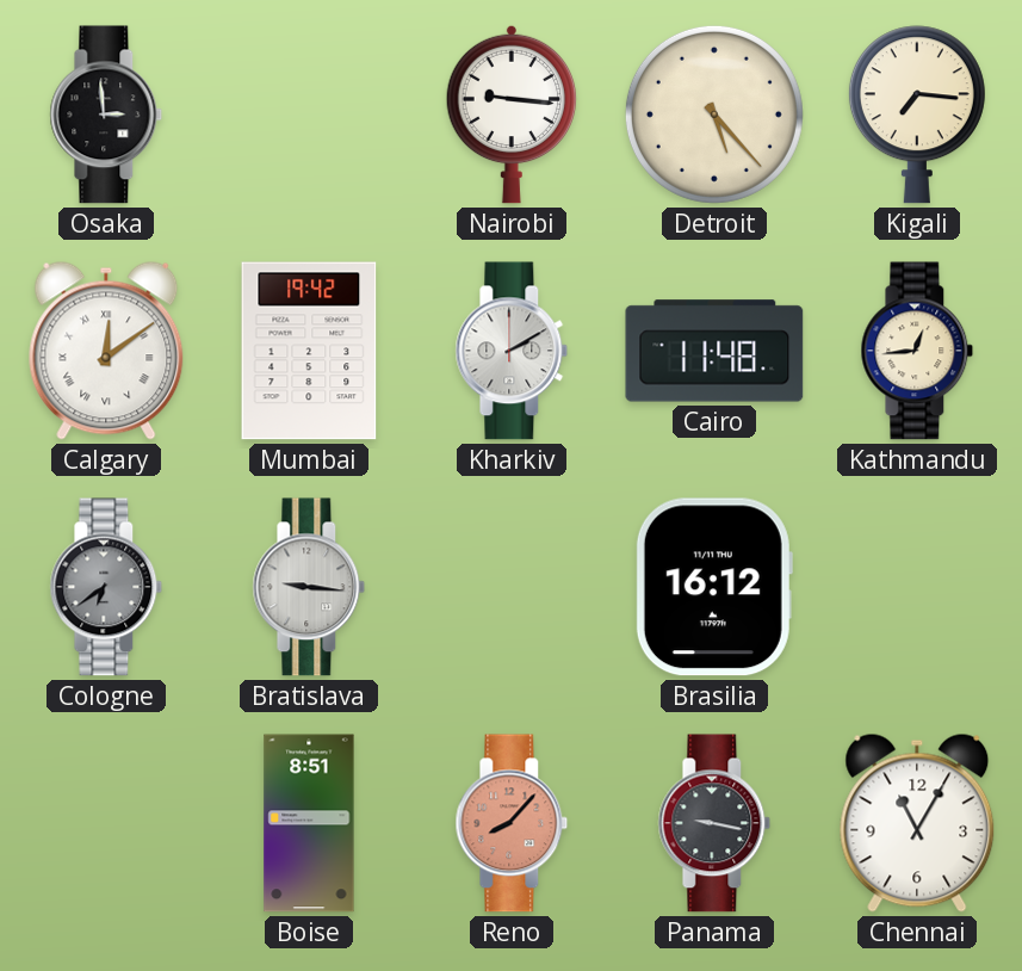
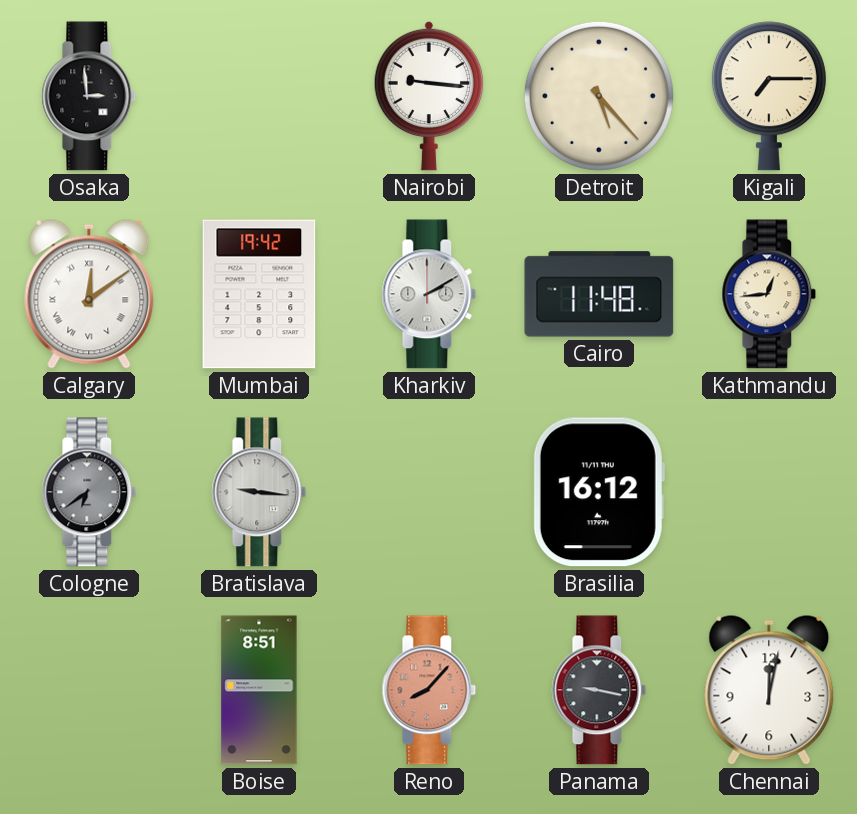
Kigali: 7:16 -> 7:15
Chennai: 11:05 -> 12:02
